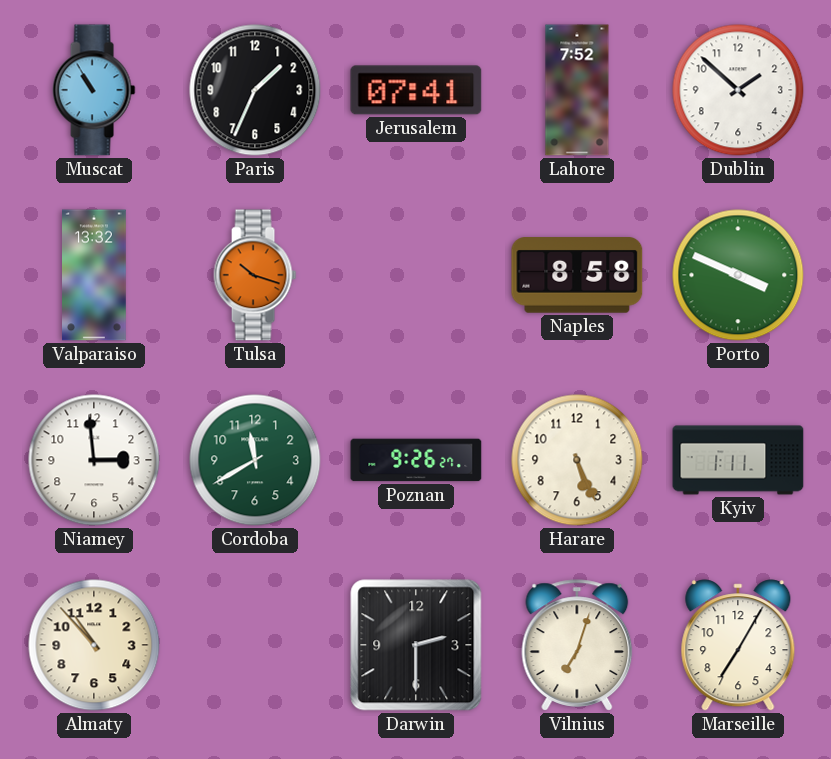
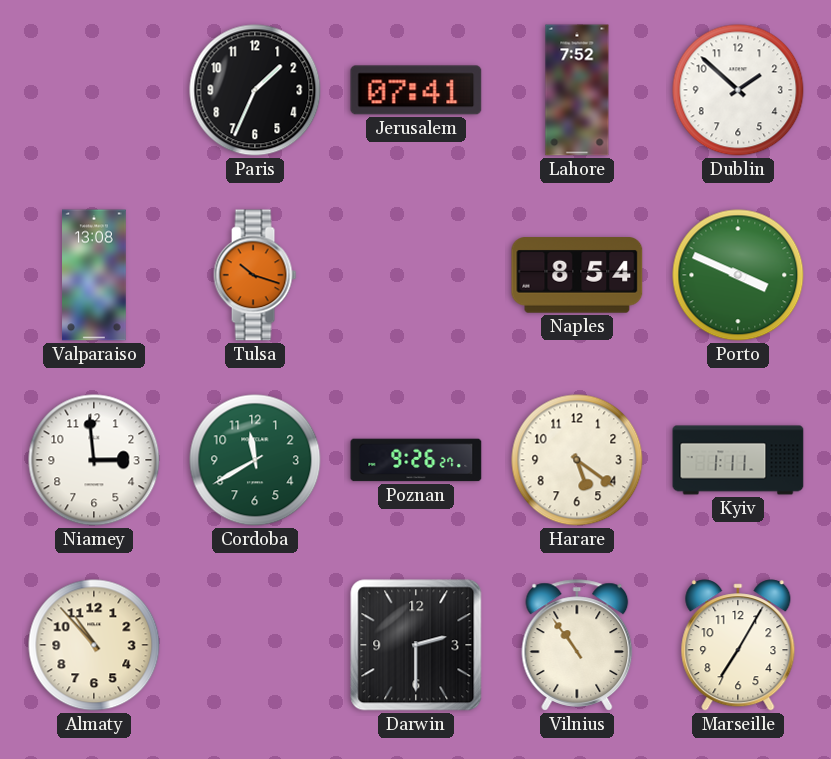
Muscat: 10:55 -> none
Valparaiso: 13:32 -> 13:08
Naples: 8:58 -> 8:54
Harare: 5:26 -> 5:21
Vilnius: 7:03 -> 10:54
